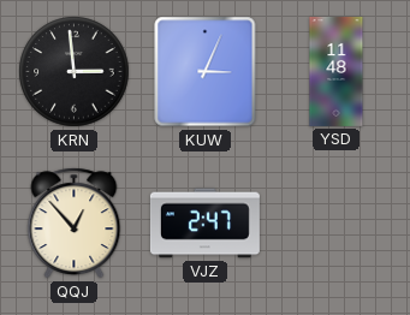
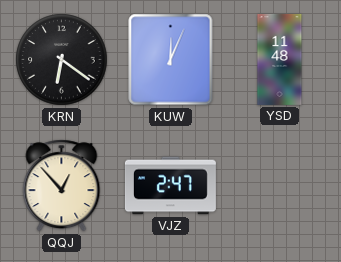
KRN: 2:59 -> 6:21
KUW: 3:04 -> 12:04
